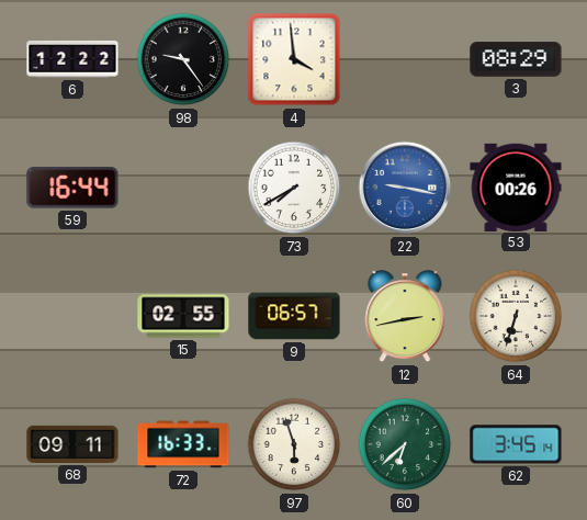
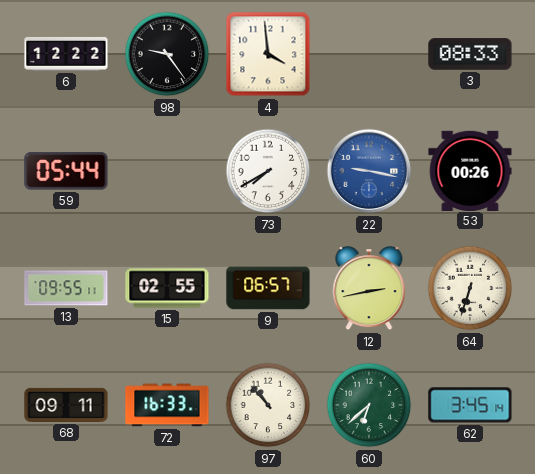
3: 08:29 -> 08:33
59: 16:44 -> 05:44
13: none -> 09:55
97: 5:57 -> 10:53
